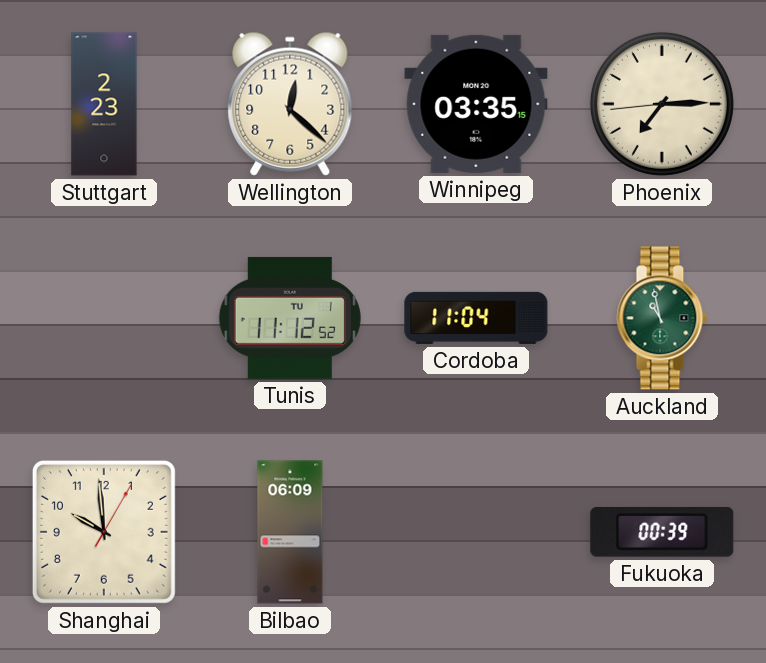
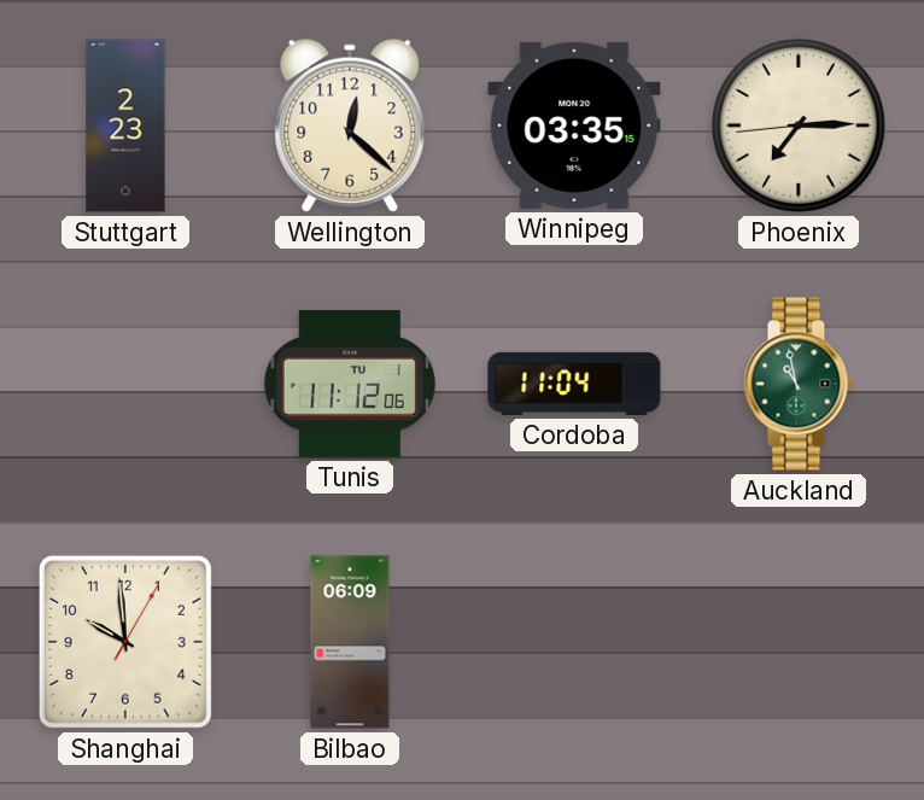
Tunis: 11:12:52 -> 11:12:06
Fukuoka: 00:39 -> none
